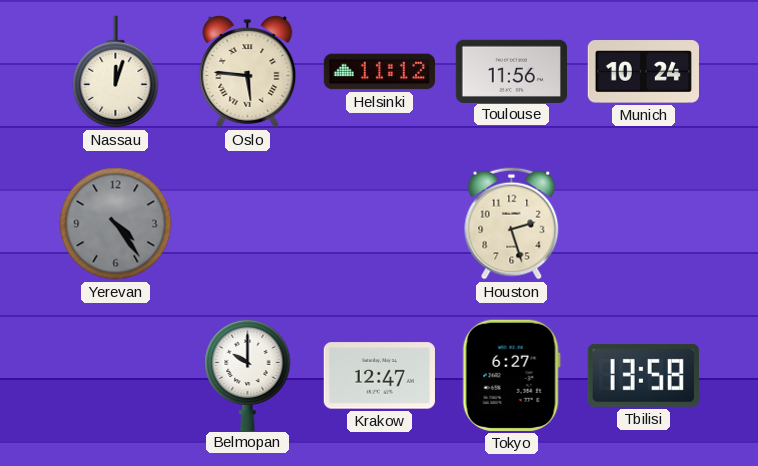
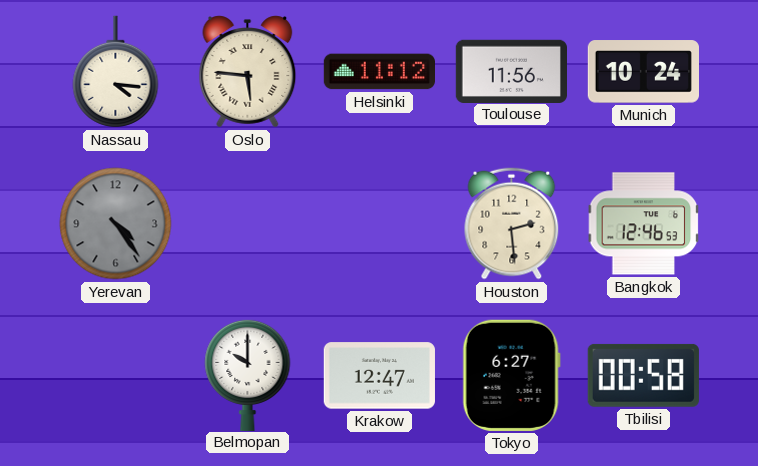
Nassau: 12:03 -> 4:16
Houston: 2:27 -> 2:29
Bangkok: none -> 12:46
Tbilisi: 13:58 -> 00:58
